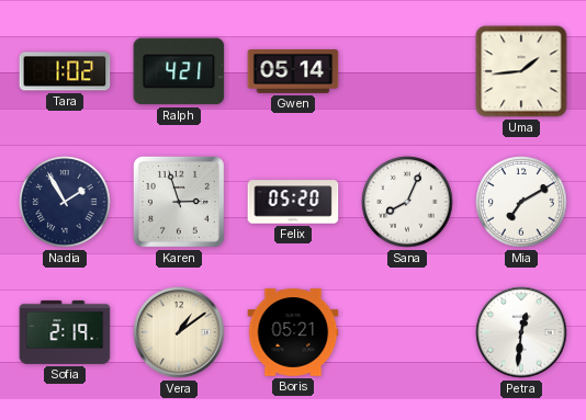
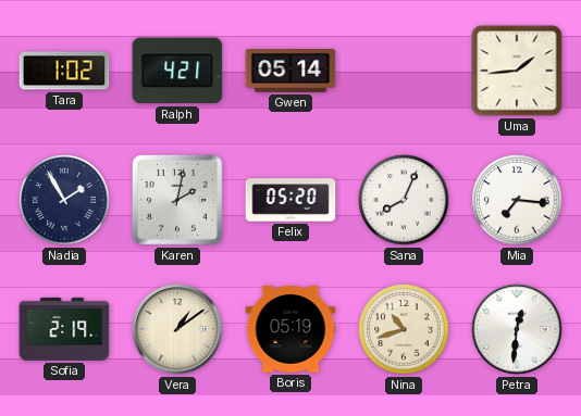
Karen: 2:57 -> 2:02
Mia: 7:10 -> 7:16
Boris: 05:21 -> 05:19
Nina: none -> 10:42
